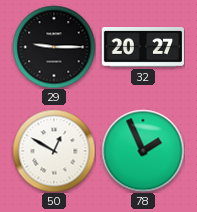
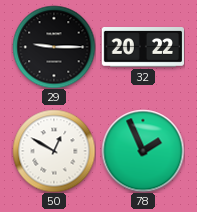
32: 20:27 -> 20:22
